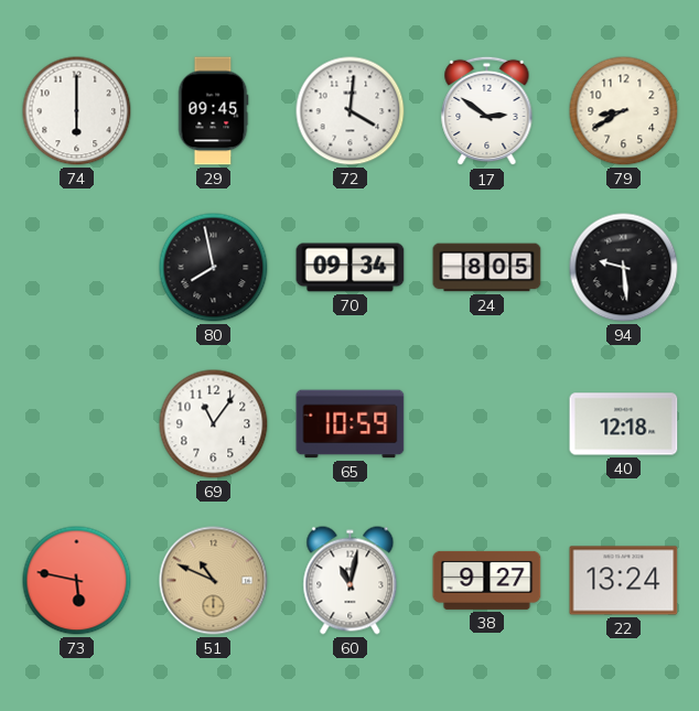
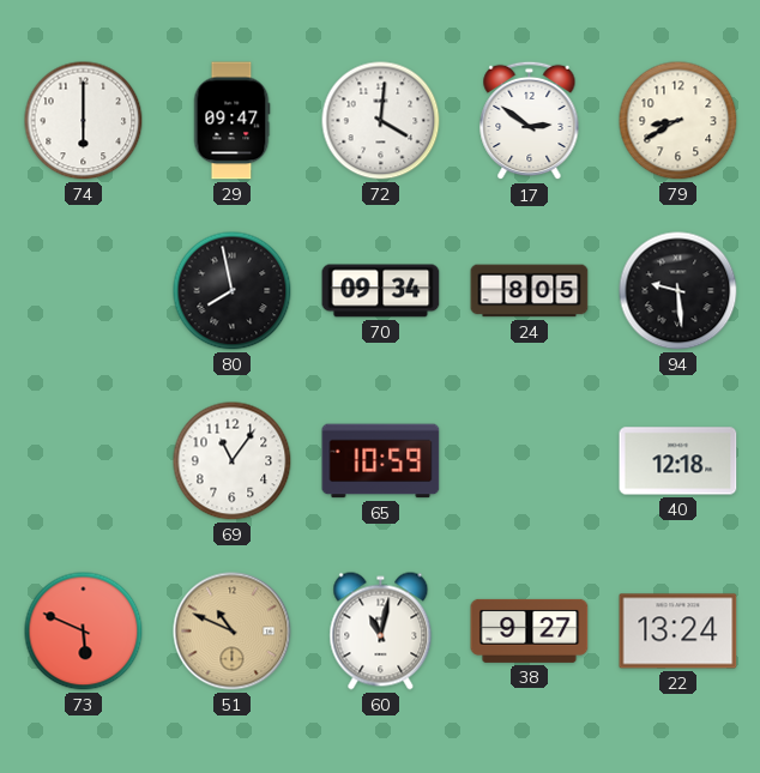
29: 09:45 -> 09:47
73: 5:47 -> 5:49
